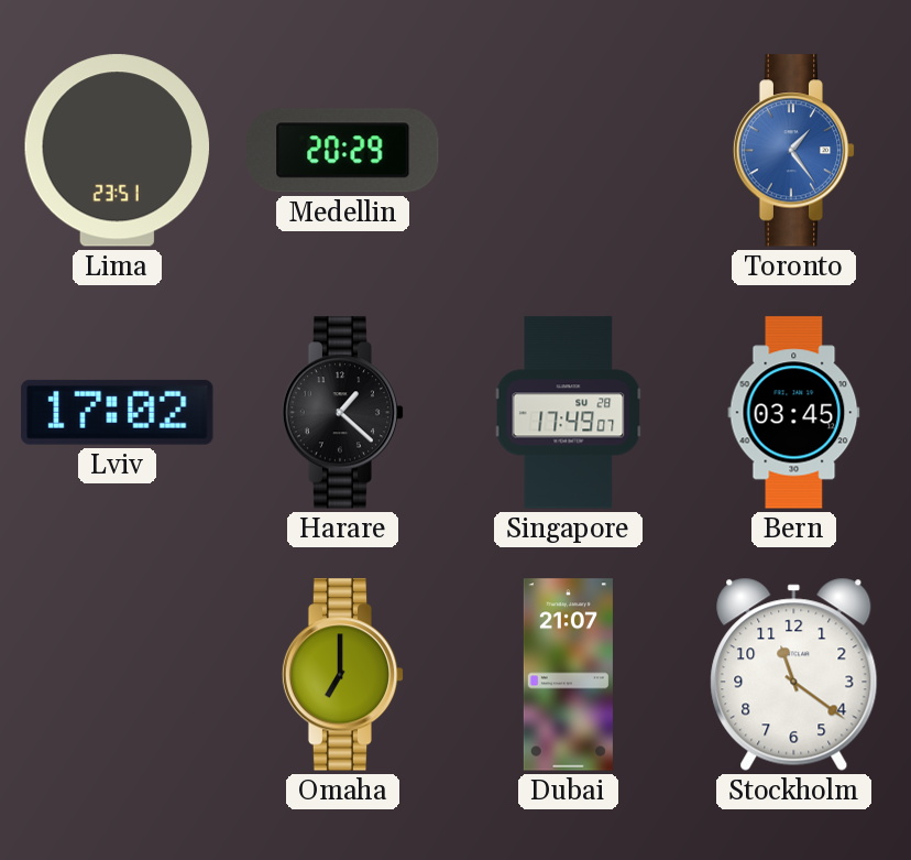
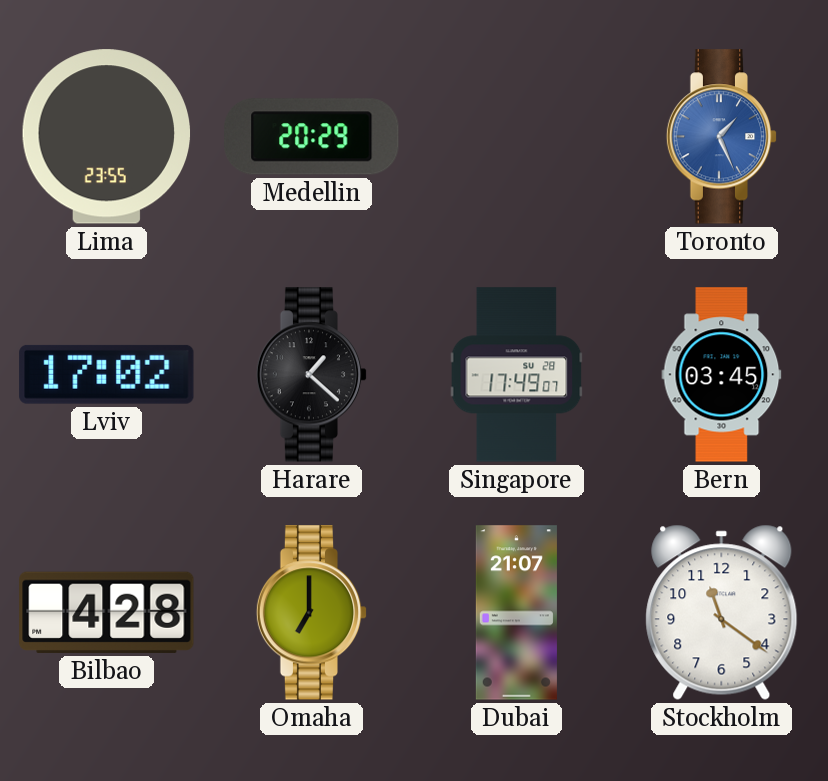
Lima: 23:51 -> 23:55
Toronto: 1:24 -> 1:26
Bilbao: none -> 4:28
